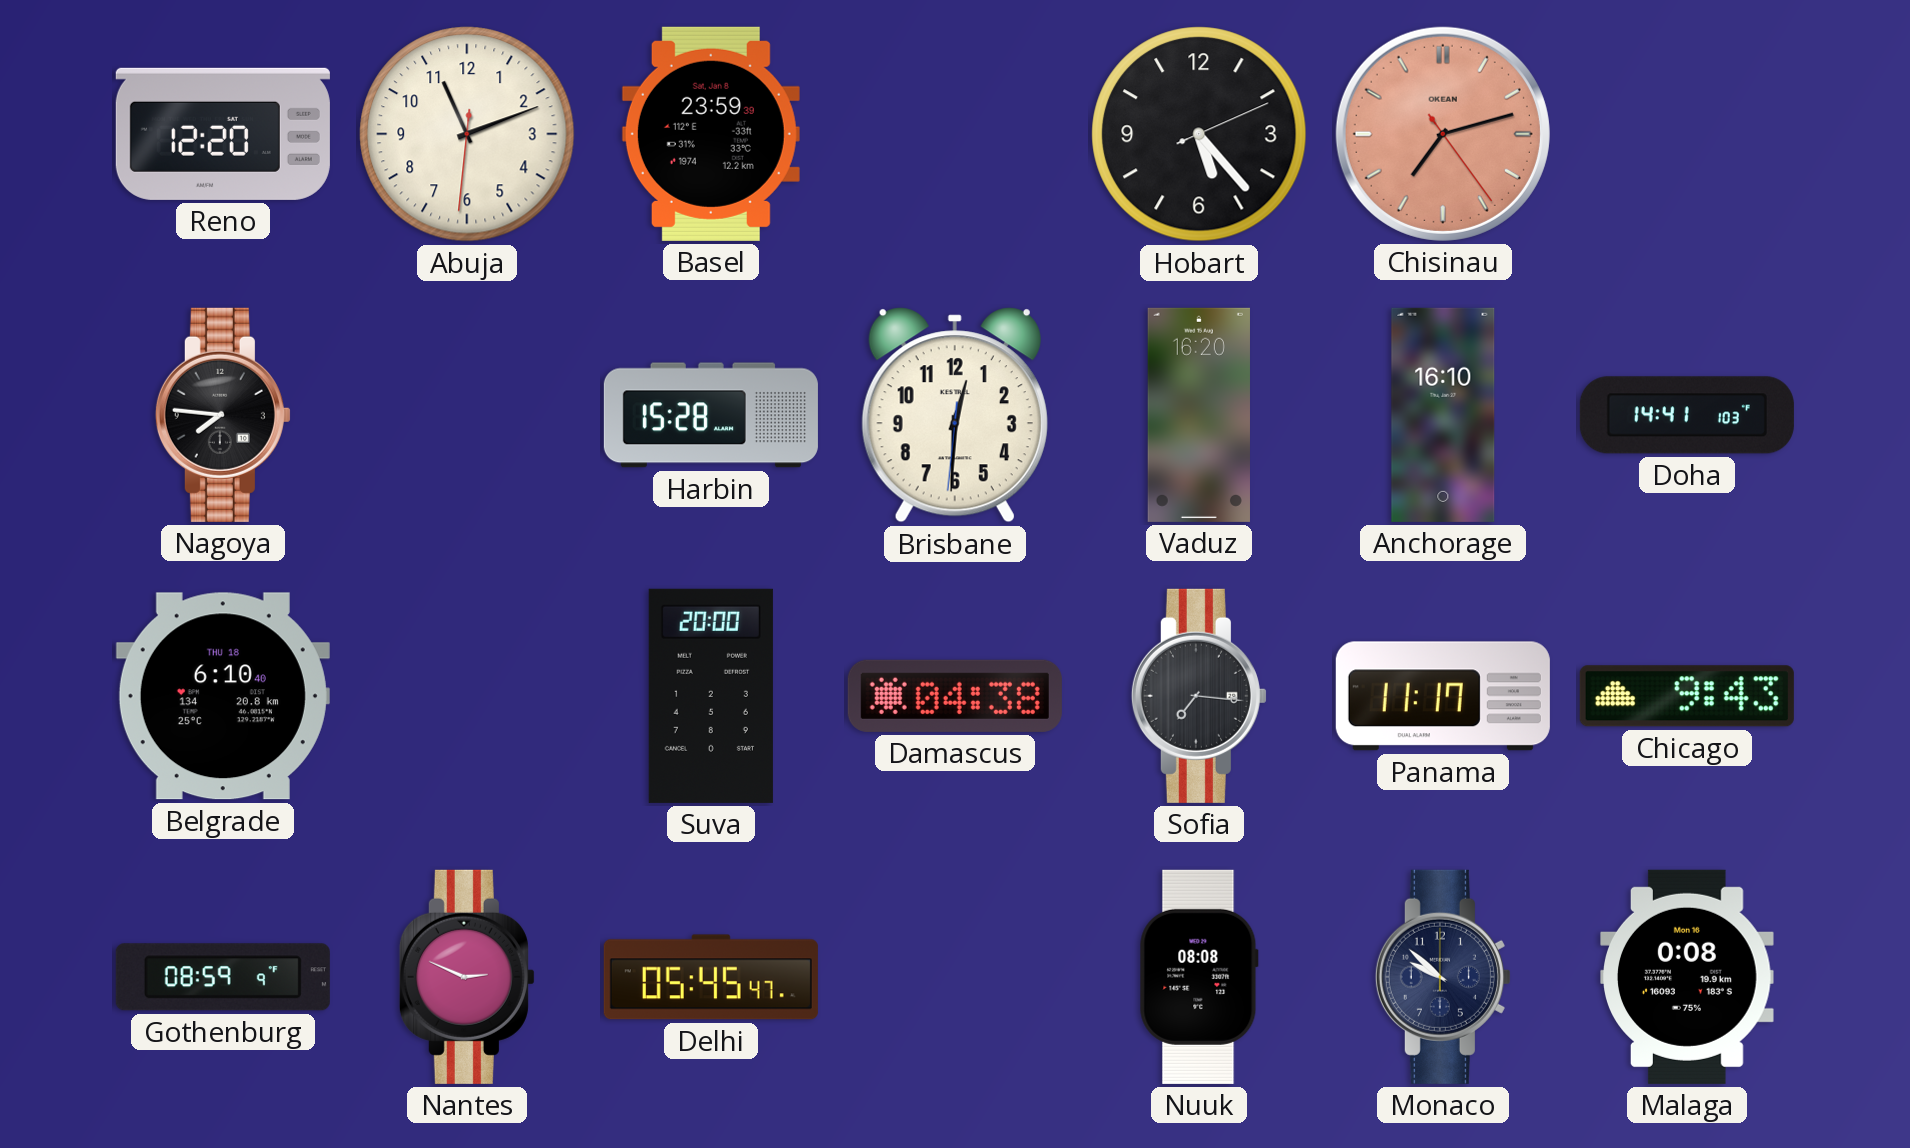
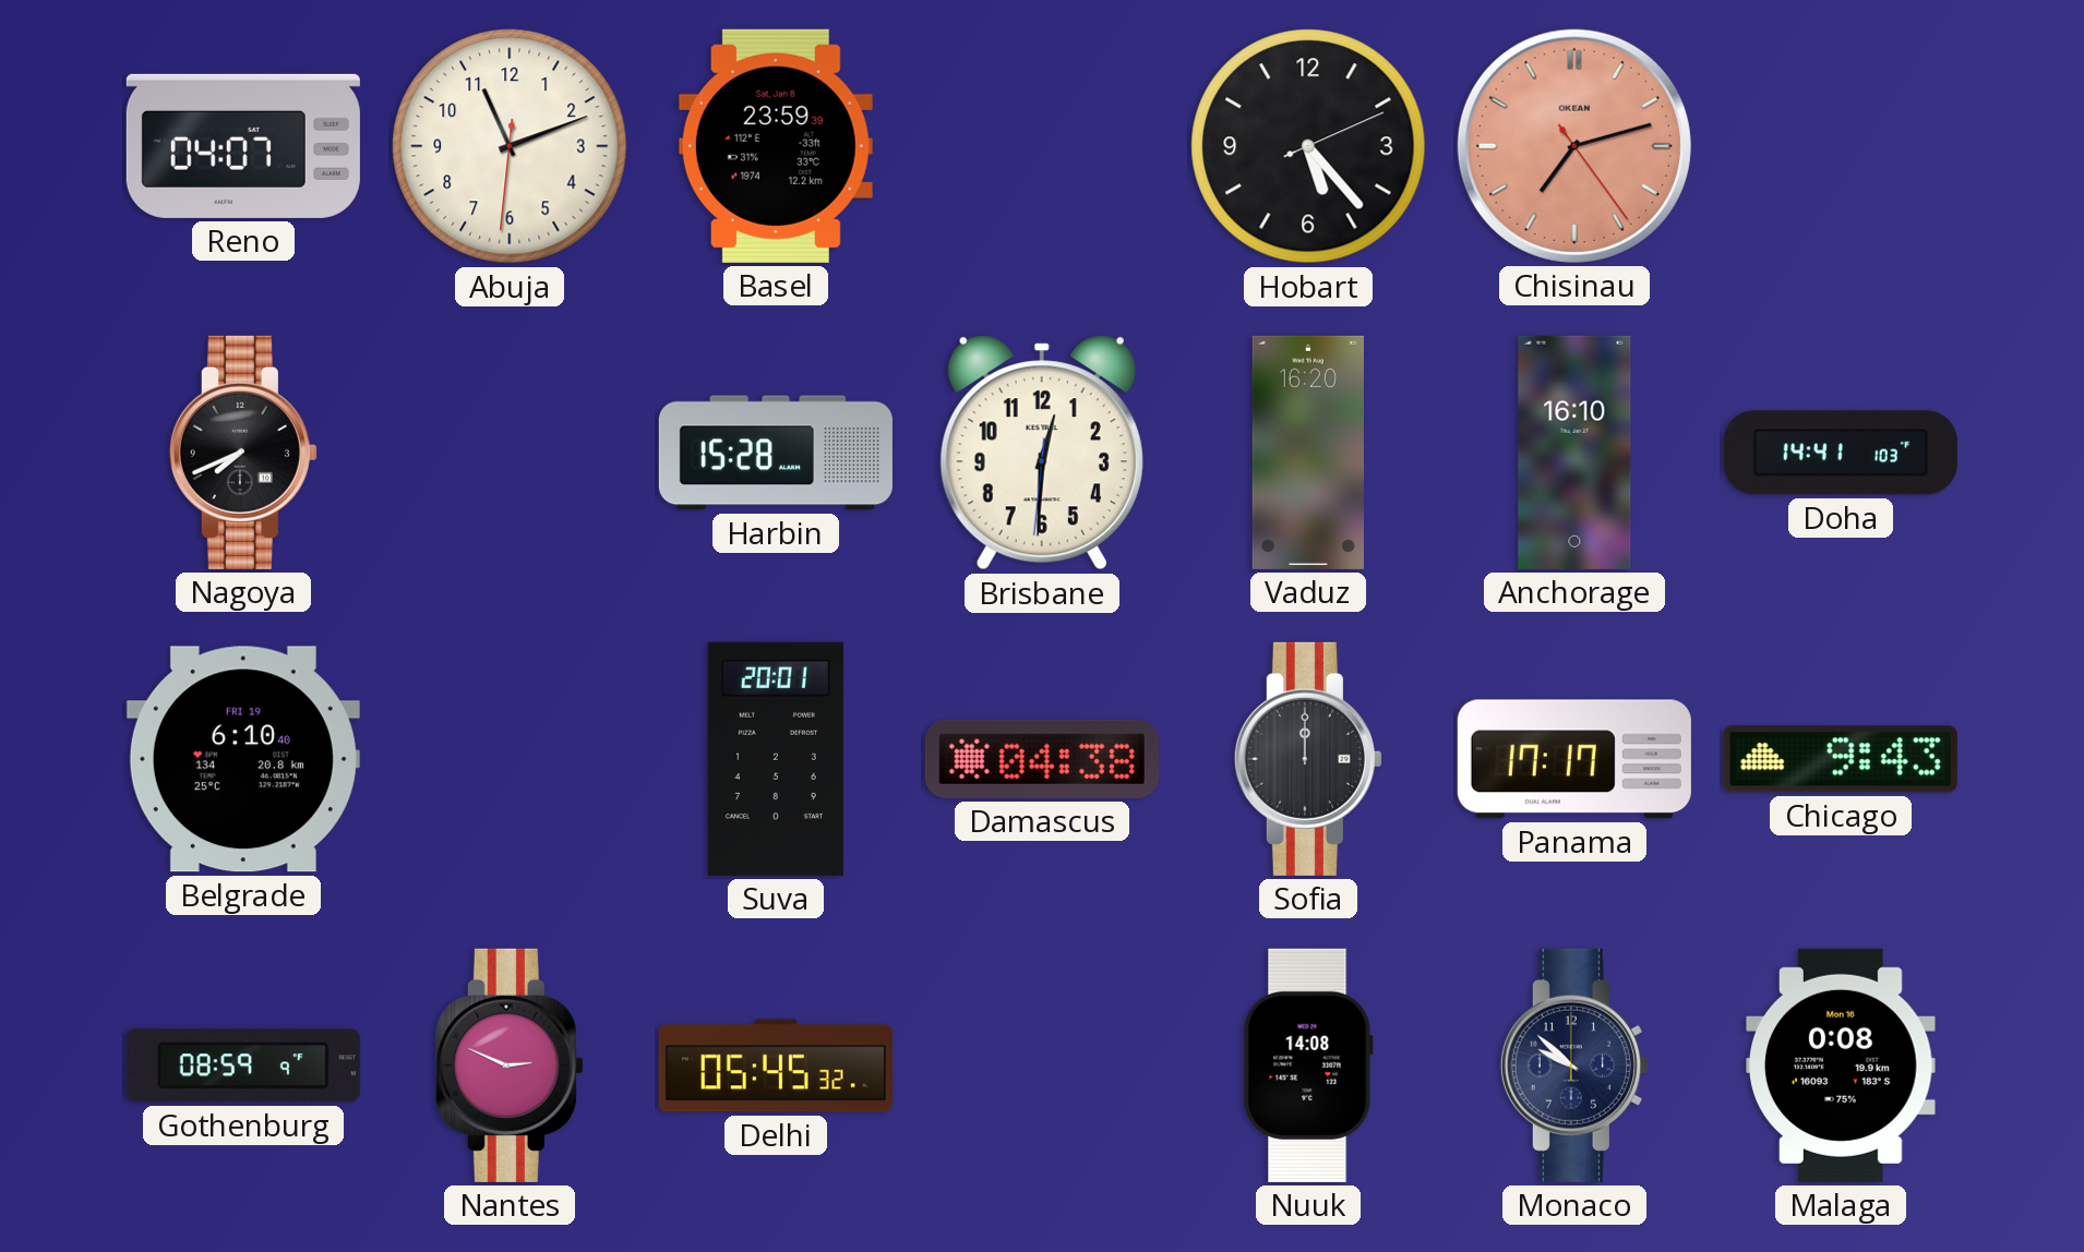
Reno: 12:20 -> 04:07
Nagoya: 7:46 -> 7:41
Belgrade date: THU 18 -> FRI 19
Suva: 20:00 -> 20:01
Sofia: 7:16 -> 12:00
Panama: 11:17 -> 17:17
Delhi: 05:45:47 -> 05:45:32
Nuuk: 08:08 -> 14:08
